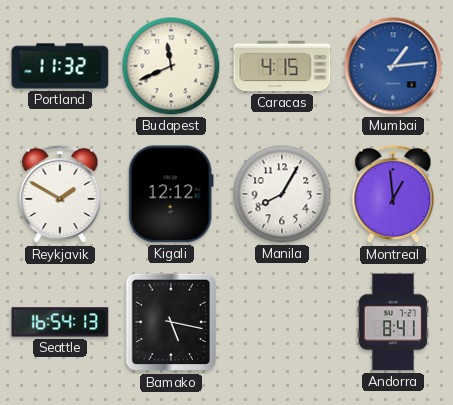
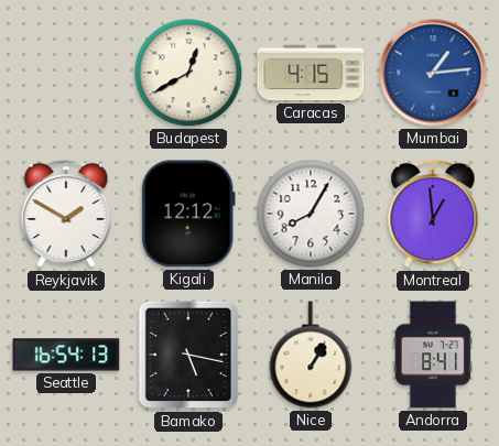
Portland: 11:32 -> none
Budapest: 11:41 -> 12:40
Nice: none -> 1:05
